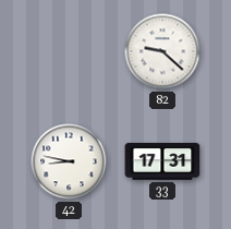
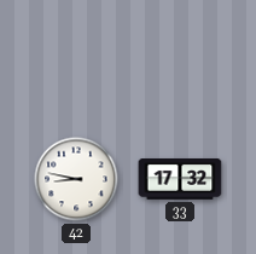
82: 9:22 -> none
33: 17:31 -> 17:32
